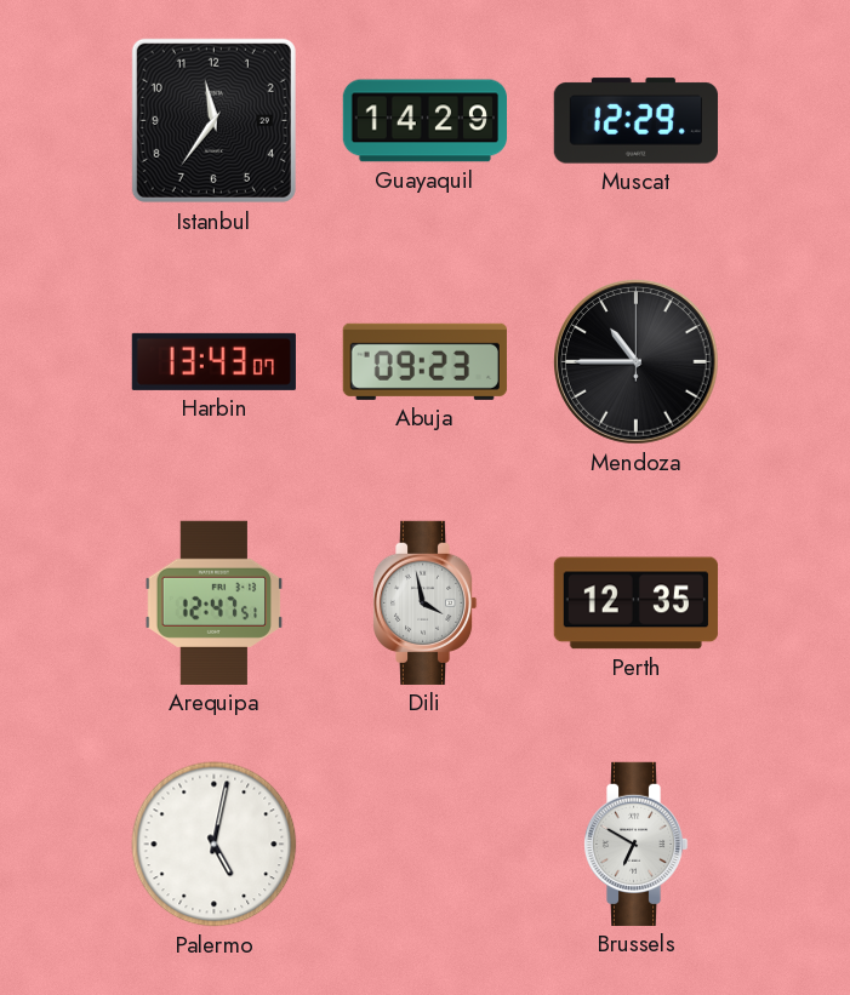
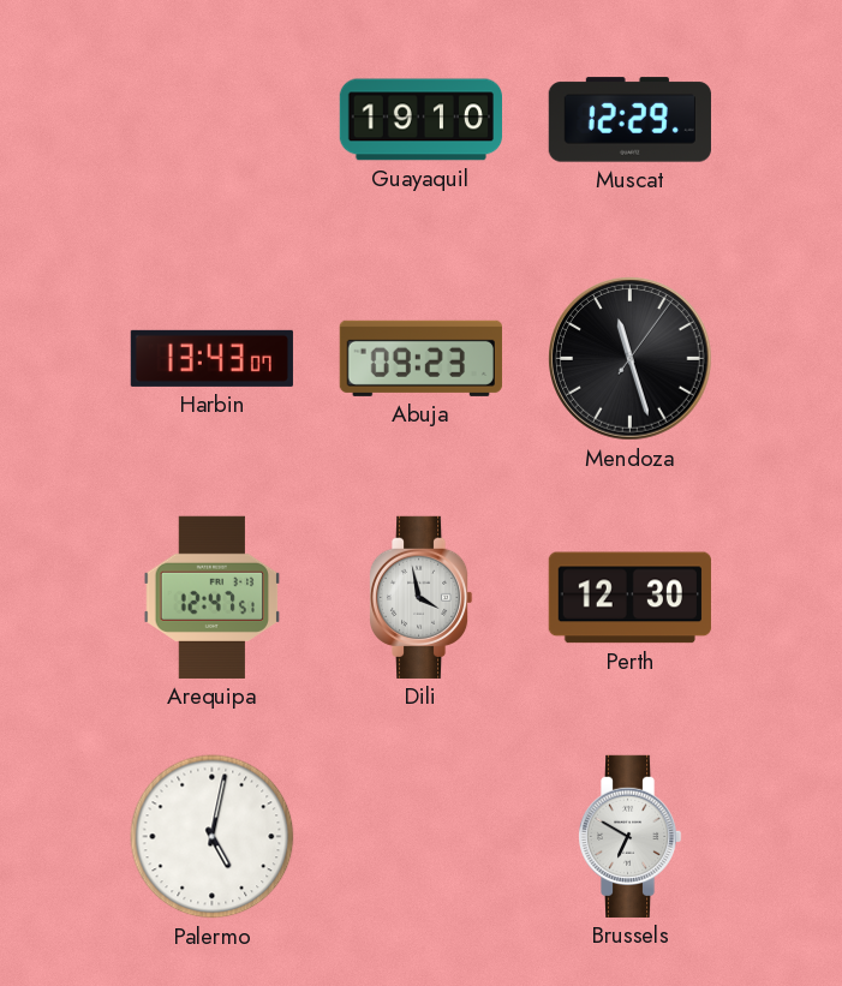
Istanbul: 11:36 -> none
Guayaquil: 14:29 -> 19:10
Mendoza: 10:45 -> 11:27
Perth: 12:35 -> 12:30
